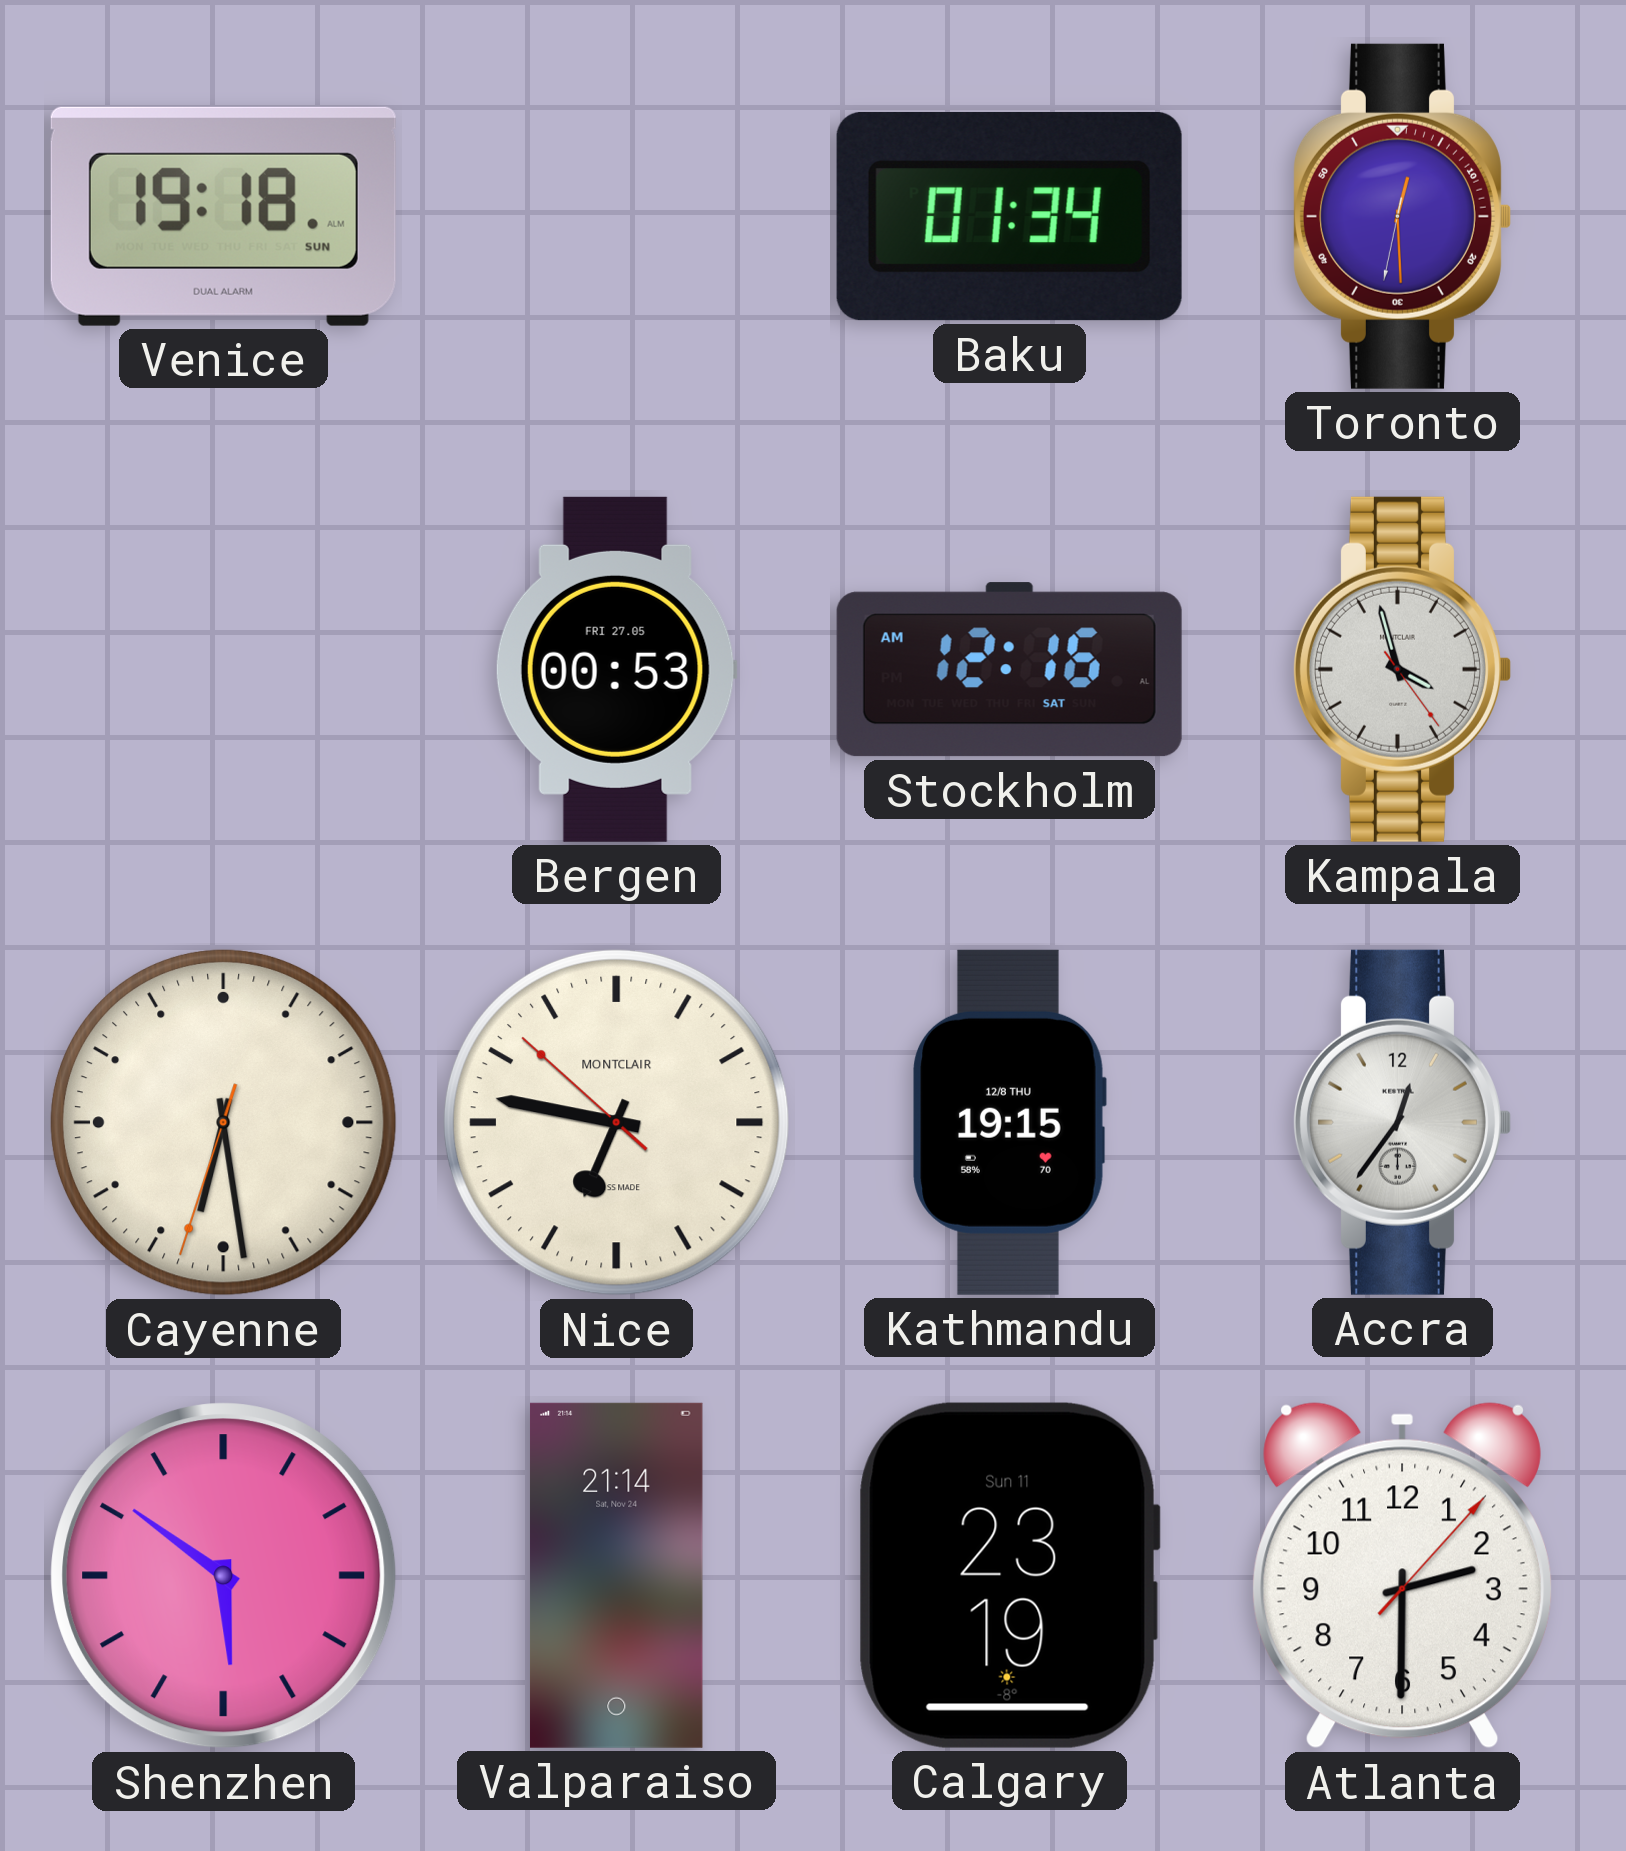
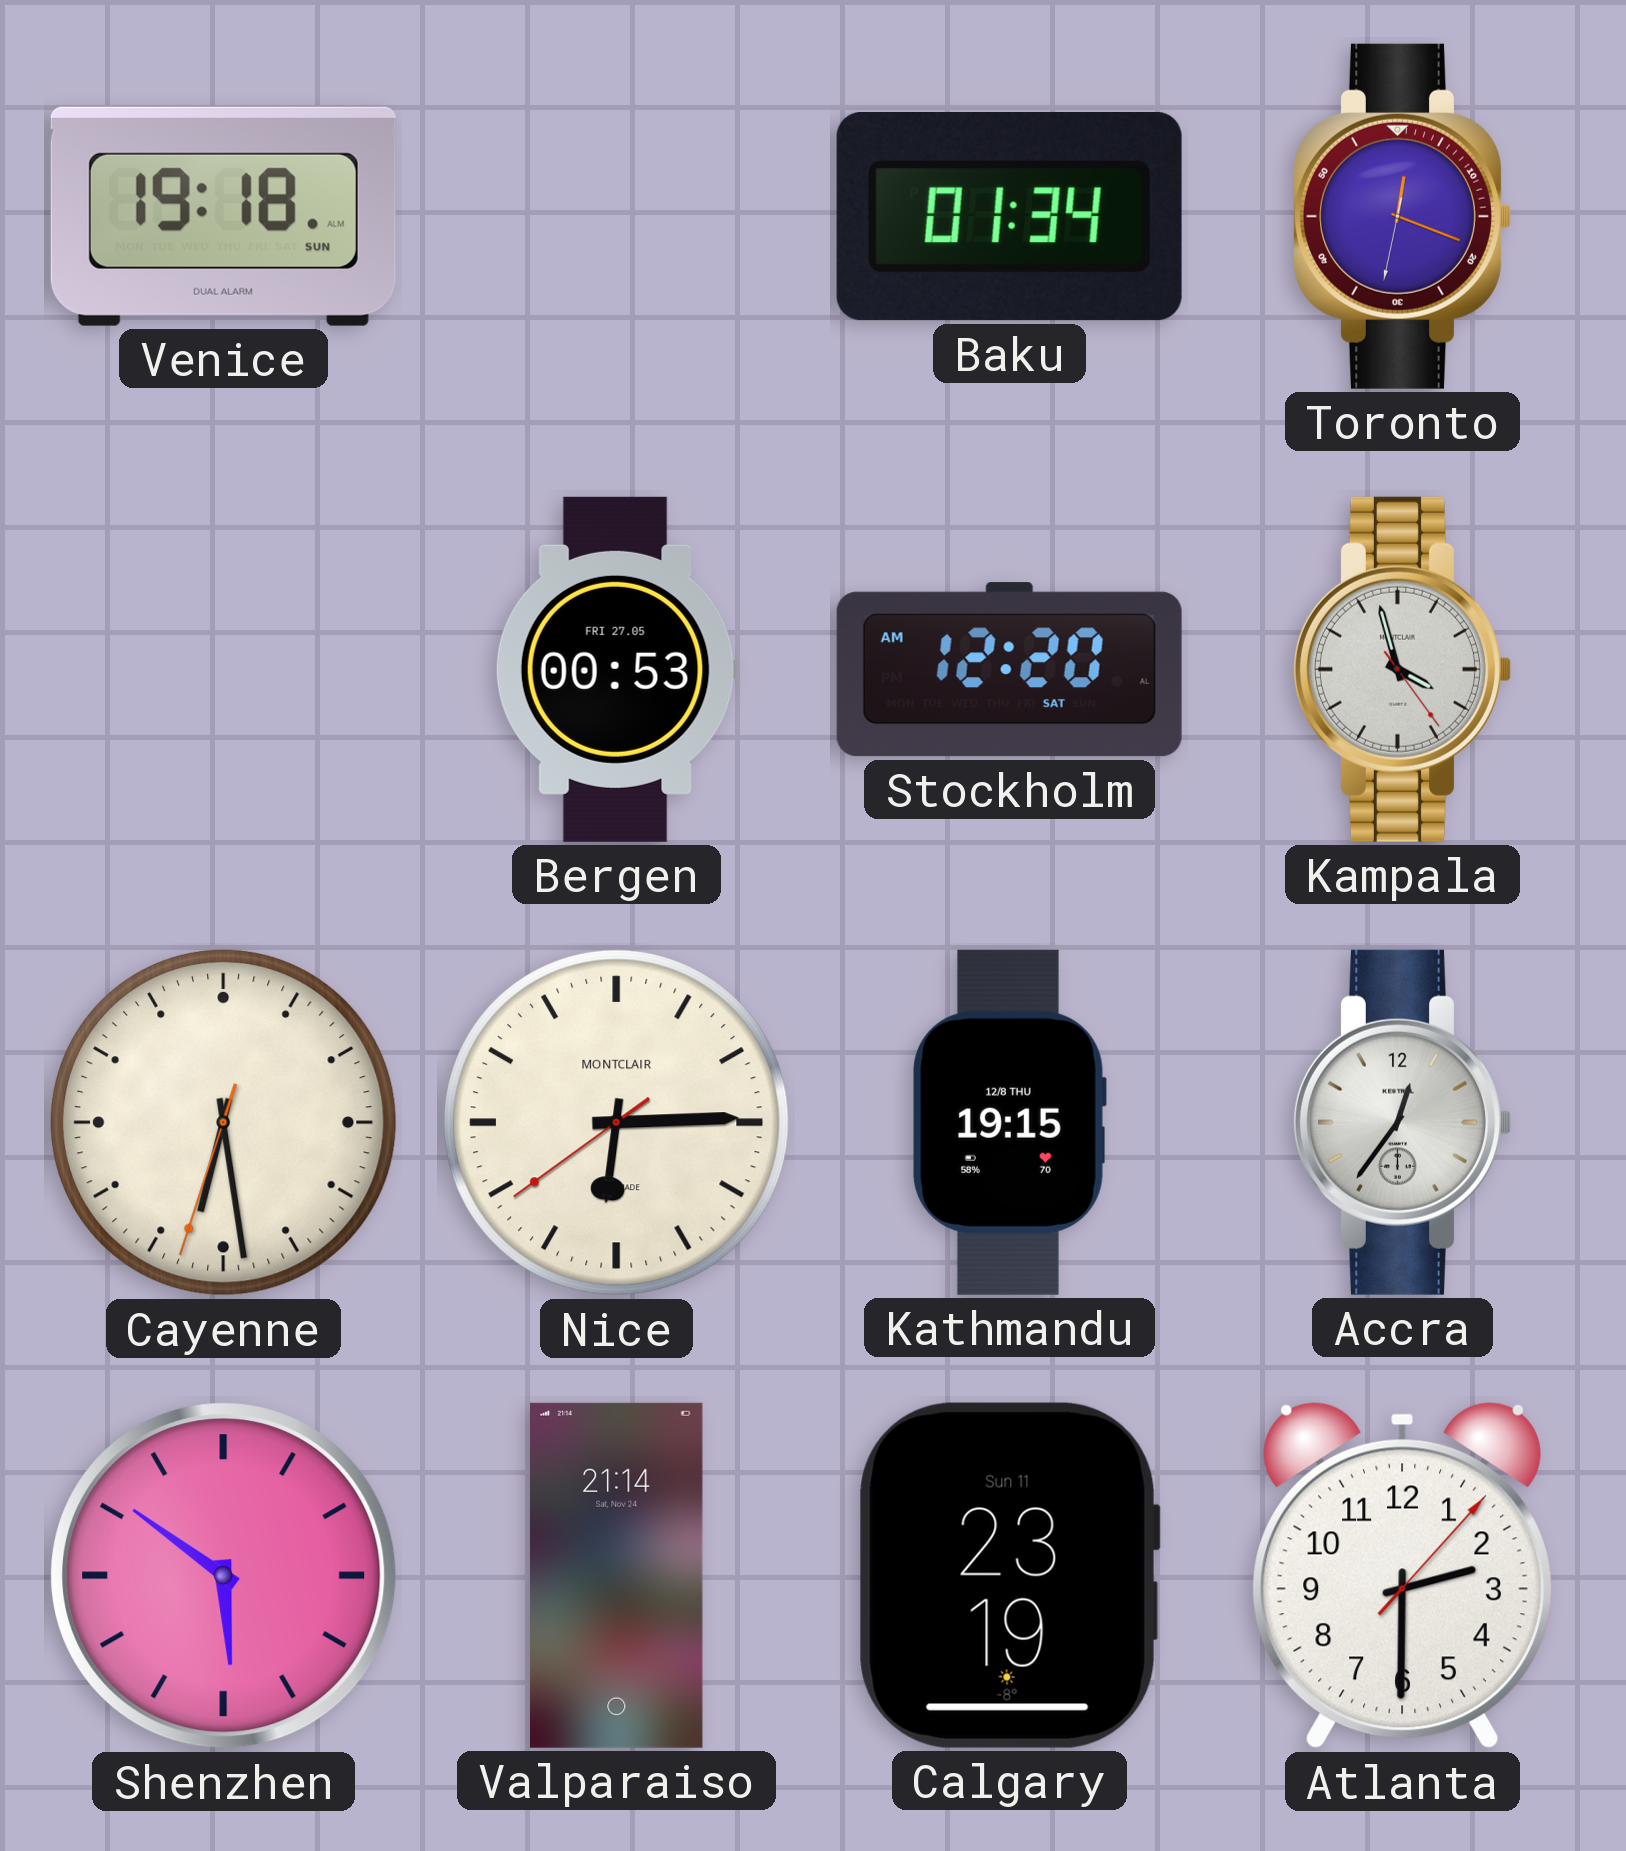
Toronto: 12:29 -> 12:18
Stockholm: 12:16 -> 12:20
Nice: 6:46 -> 6:14
